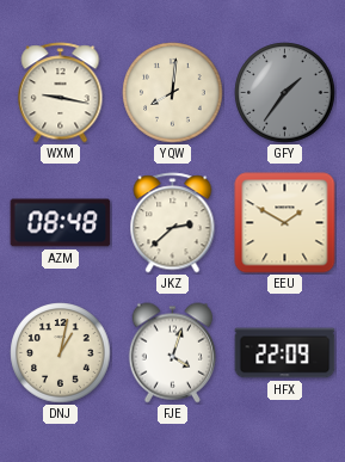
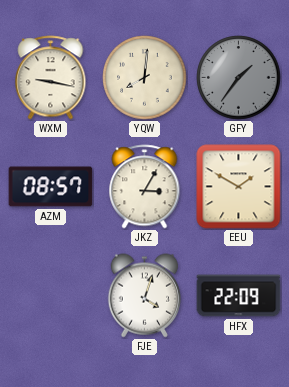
AZM: 08:48 -> 08:57
JKZ: 2:38 -> 3:05
DNJ: 1:02 -> none
